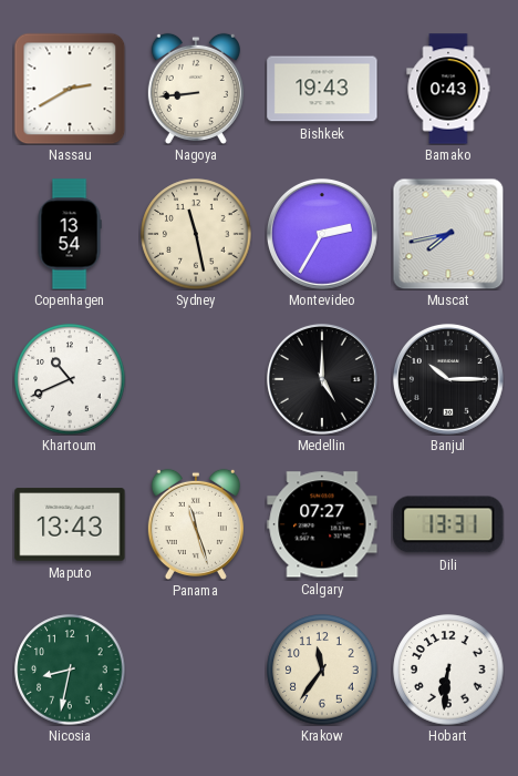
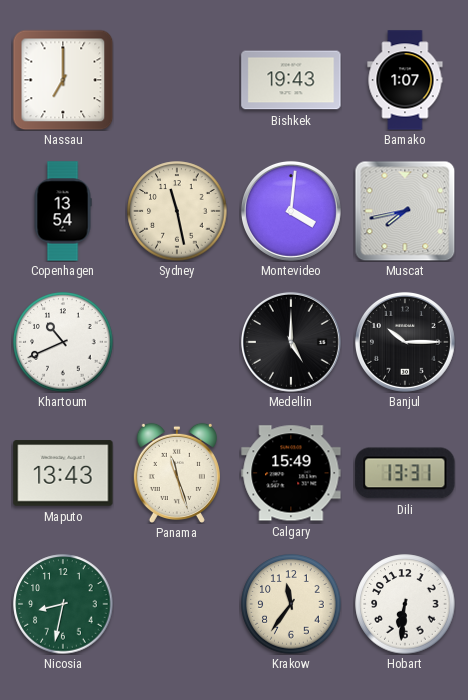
Nassau: 2:40 -> 7:00
Nagoya: 8:44 -> none
Bamako: 0:43 -> 1:07
Montevideo: 2:35 -> 4:01
Calgary: 07:27 -> 15:49
